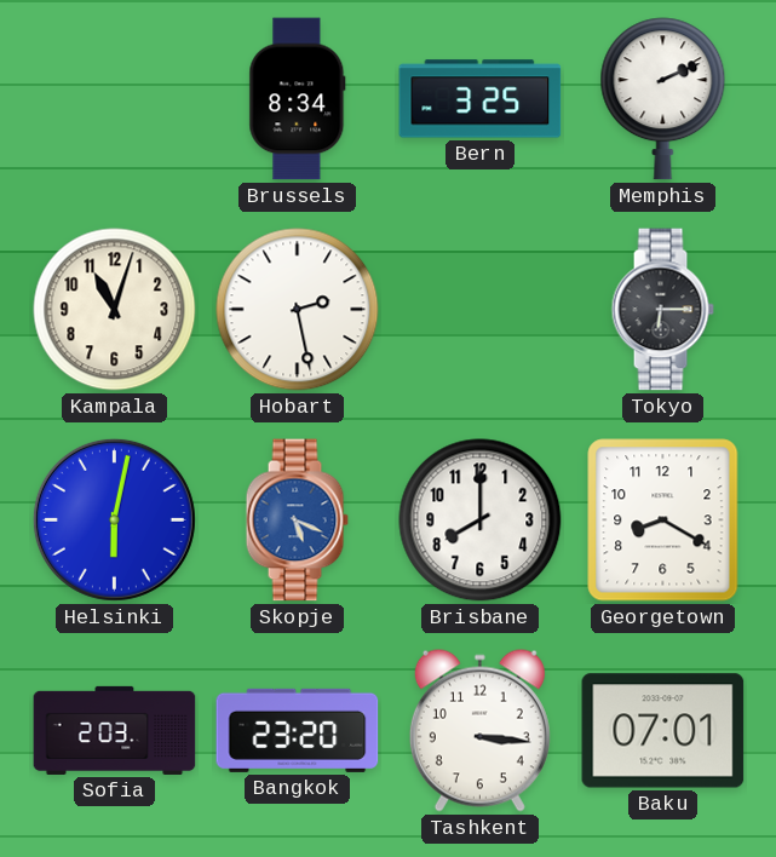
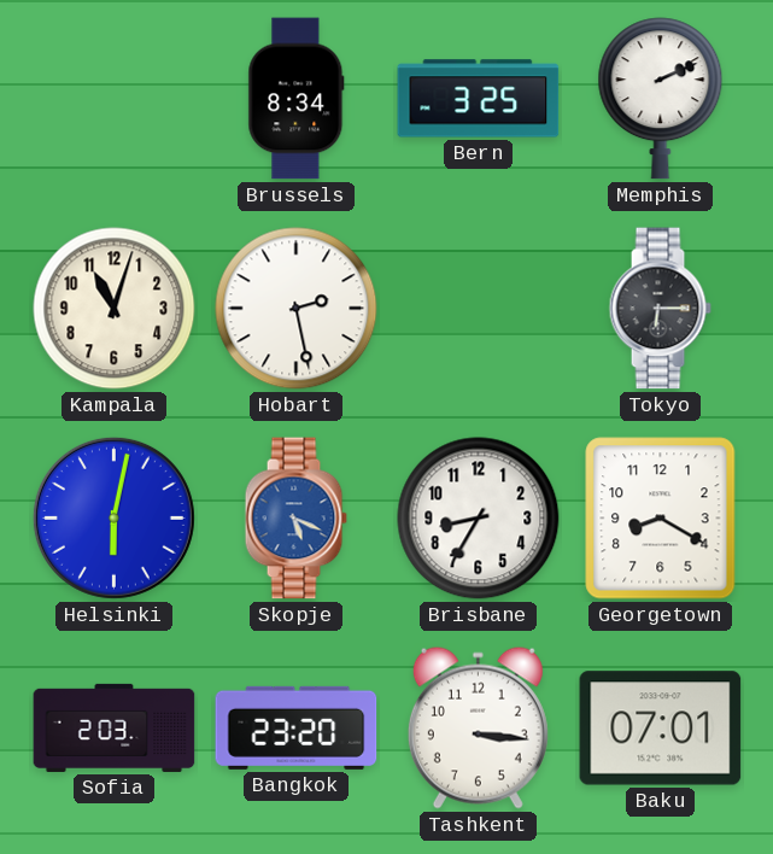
Brisbane: 8:00 -> 8:35
